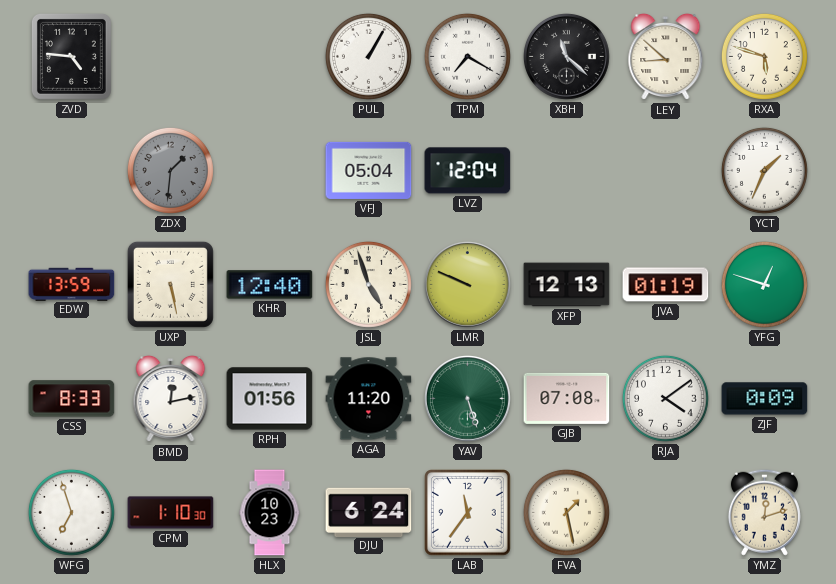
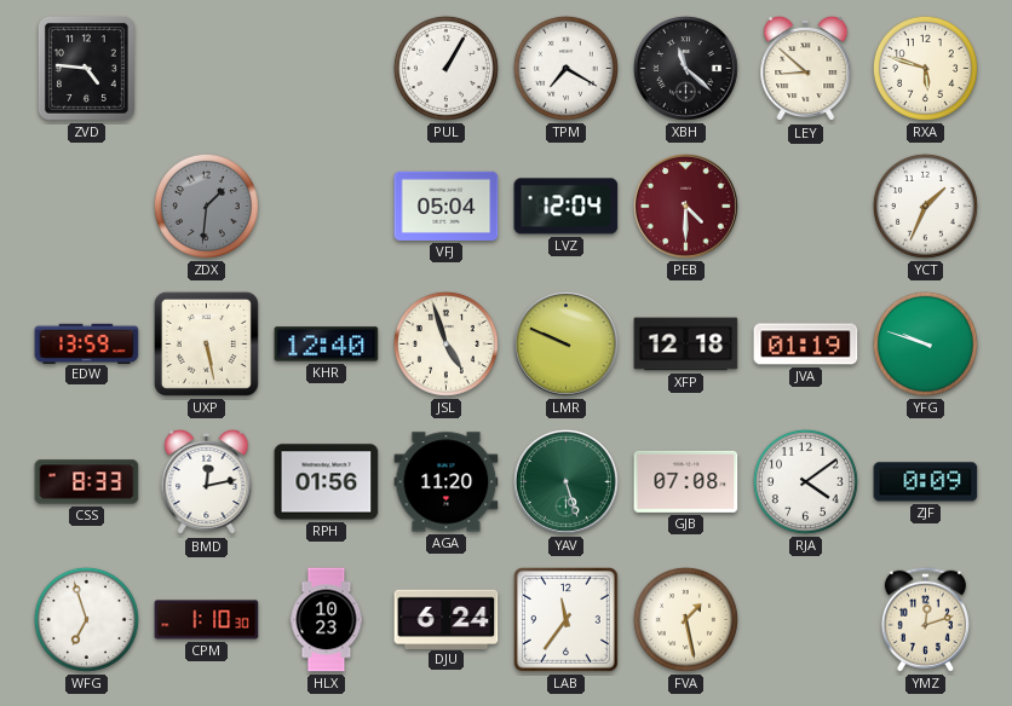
PEB: none -> 4:30
XFP: 12:13 -> 12:18
YFG: 12:48 -> 9:48
